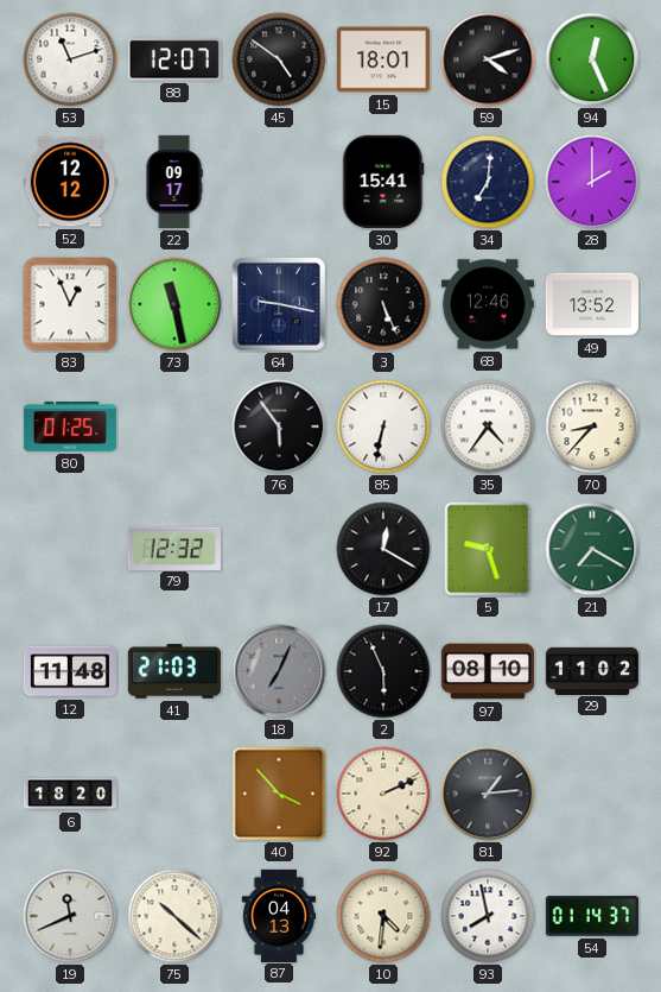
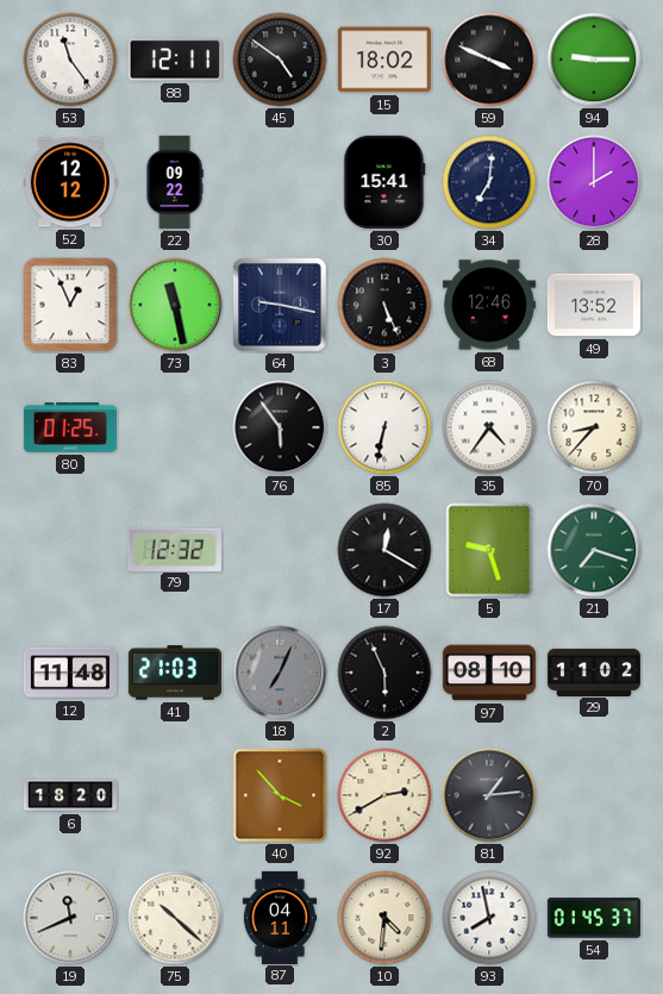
53: 11:12 -> 11:24
88: 12:07 -> 12:11
15: 18:01 -> 18:02
59: 4:12 -> 3:49
94: 12:26 -> 9:15
22: 09:17 -> 09:22
21: 7:20 -> 7:18
92: 2:11 -> 2:40
87: 04:13 -> 04:11
54: 01:14 -> 01:45
